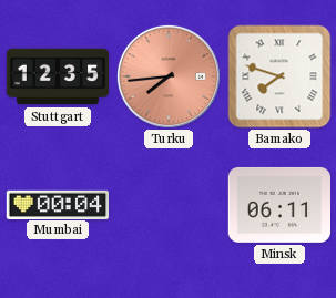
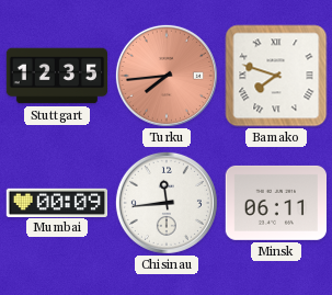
Mumbai: 00:04 -> 00:09
Chisinau: none -> 11:44
